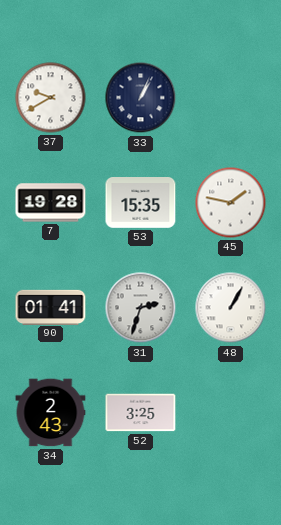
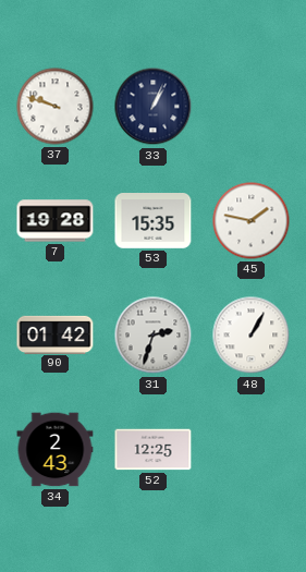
37: 9:40 -> 9:48
90: 01:41 -> 01:42
52: 3:25 -> 12:25
